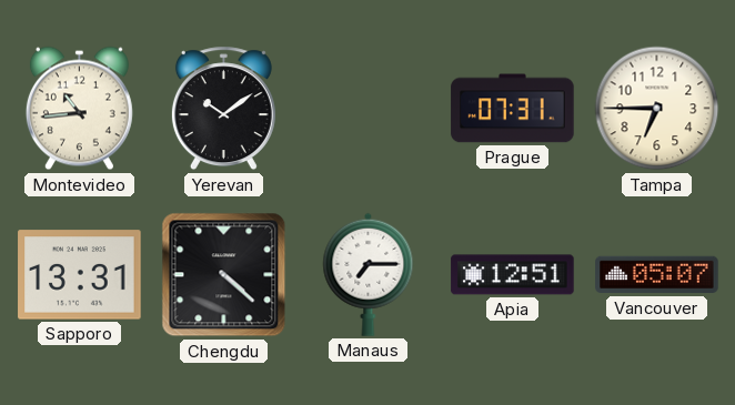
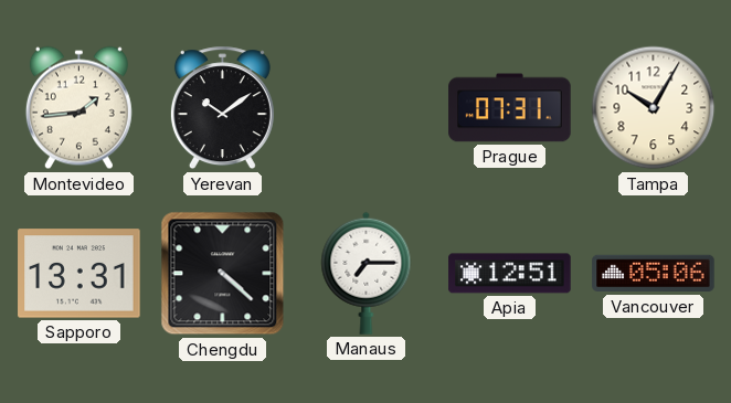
Montevideo: 10:44 -> 1:44
Tampa: 6:45 -> 10:05
Vancouver: 05:07 -> 05:06
